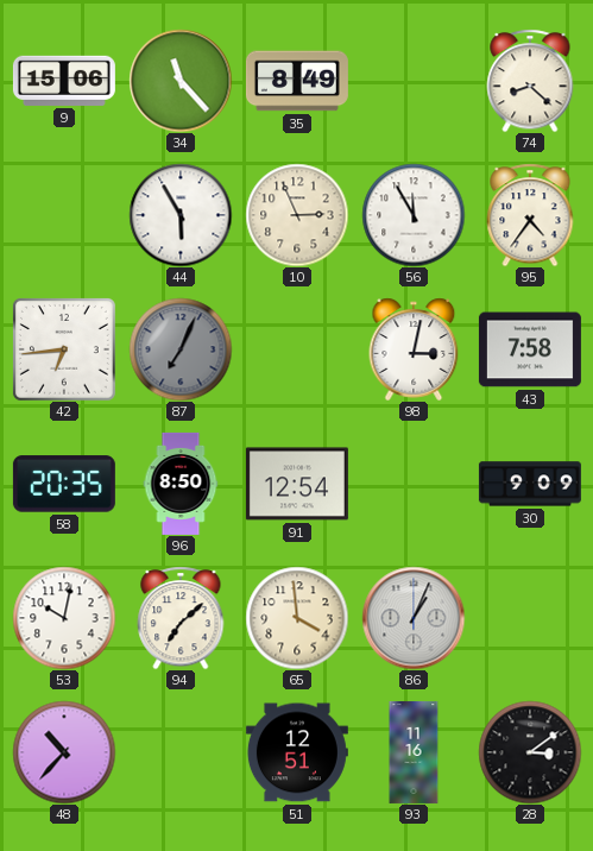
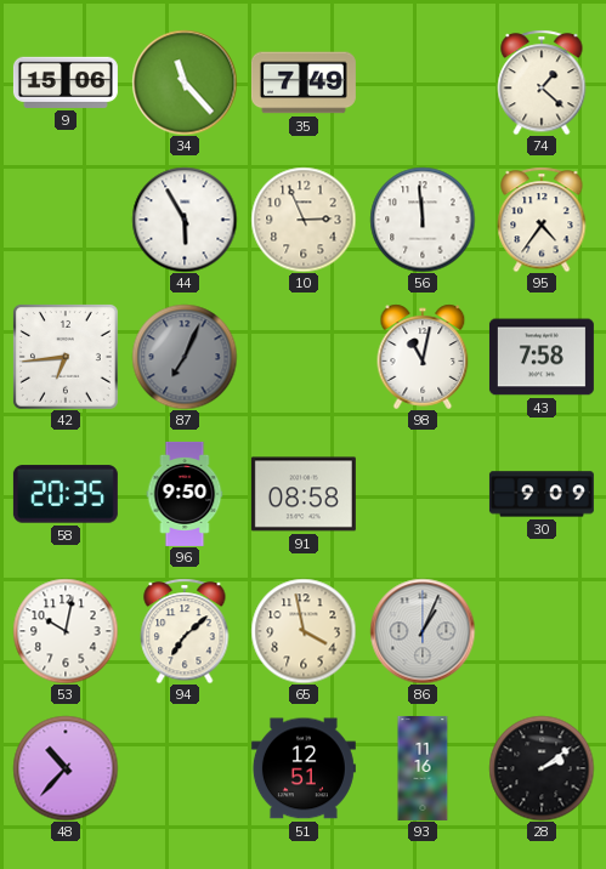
35: 8:49 -> 7:49
74: 8:22 -> 1:22
56: 11:55 -> 11:59
98: 3:02 -> 11:02
96: 8:50 -> 9:50
91: 12:54 -> 08:58
65: 3:59 -> 3:58
28: 3:09 -> 2:09
